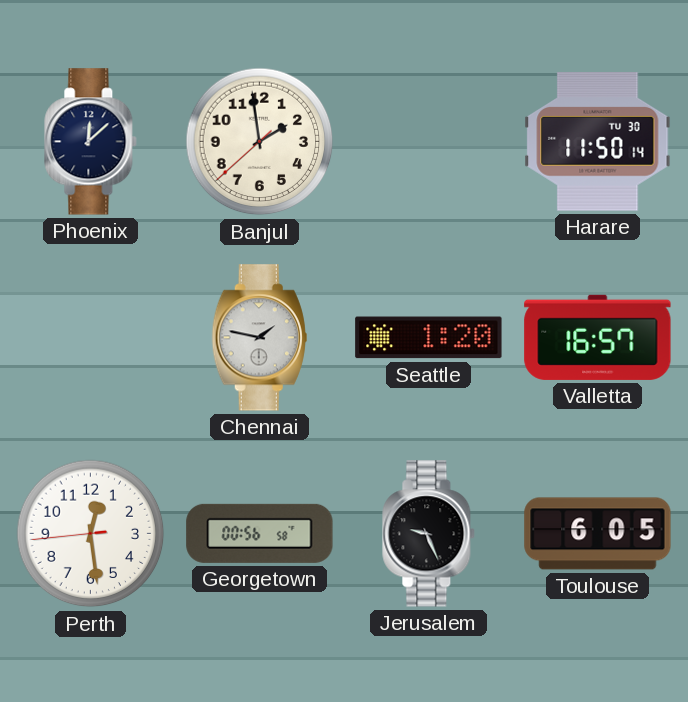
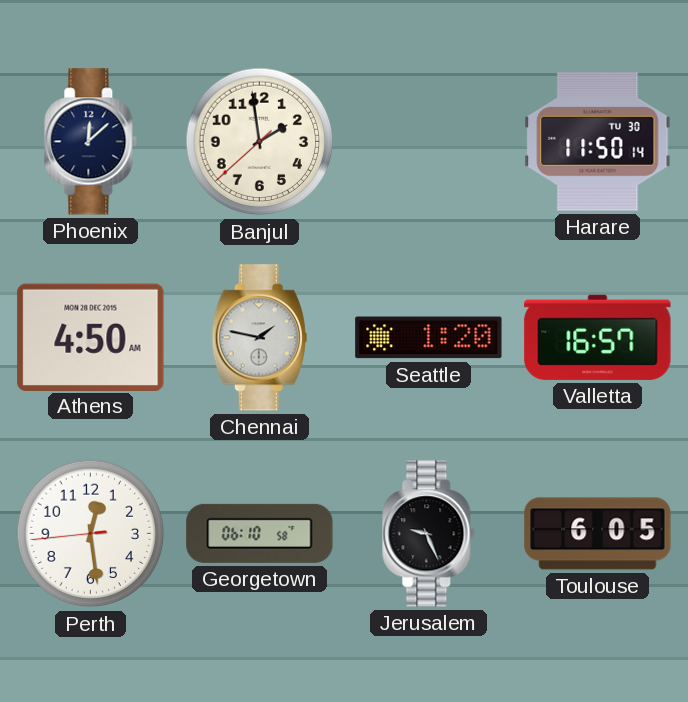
Athens: none -> 4:50
Georgetown: 00:56 -> 06:10
